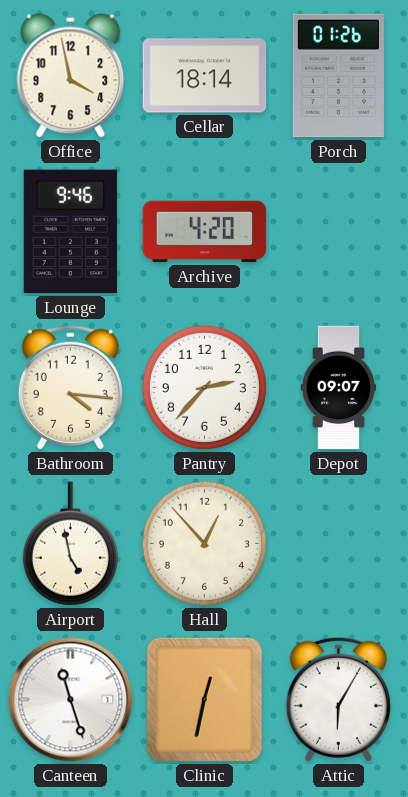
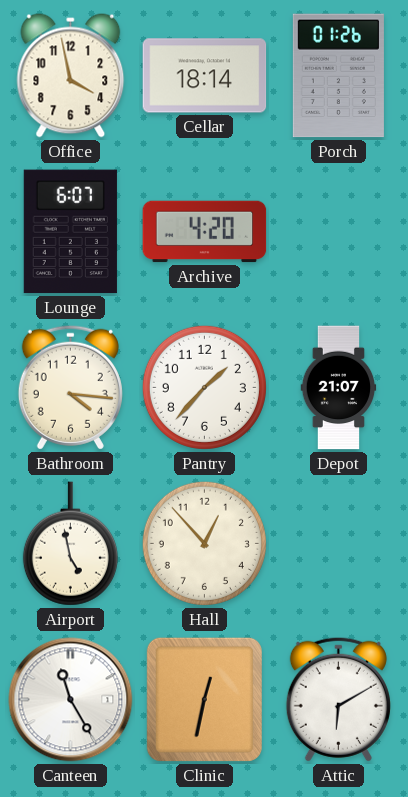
Lounge: 9:46 -> 6:07
Pantry: 2:37 -> 1:37
Depot: 09:07 -> 21:07
Canteen: 11:27 -> 11:25
Attic: 6:05 -> 6:10
